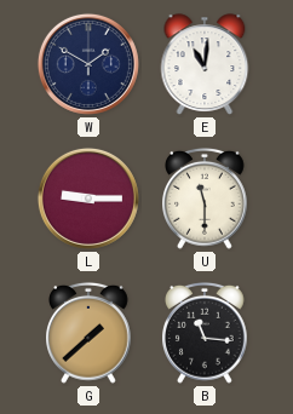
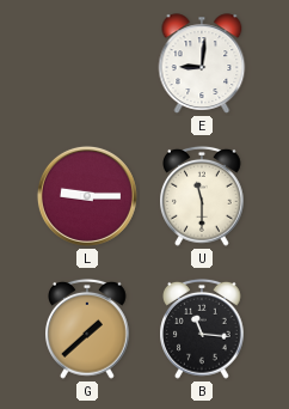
W: 1:50 -> none
E: 11:01 -> 9:01
